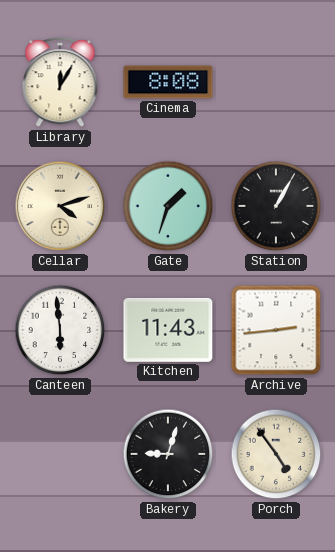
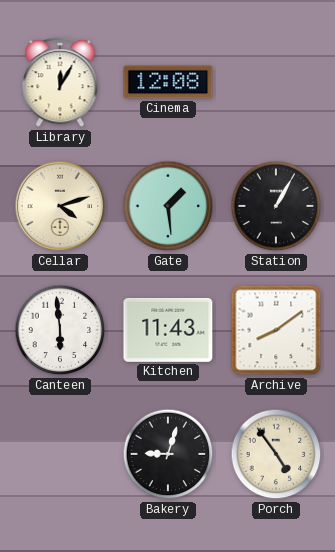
Cinema: 8:08 -> 12:08
Gate: 1:33 -> 1:29
Archive: 2:44 -> 8:09
